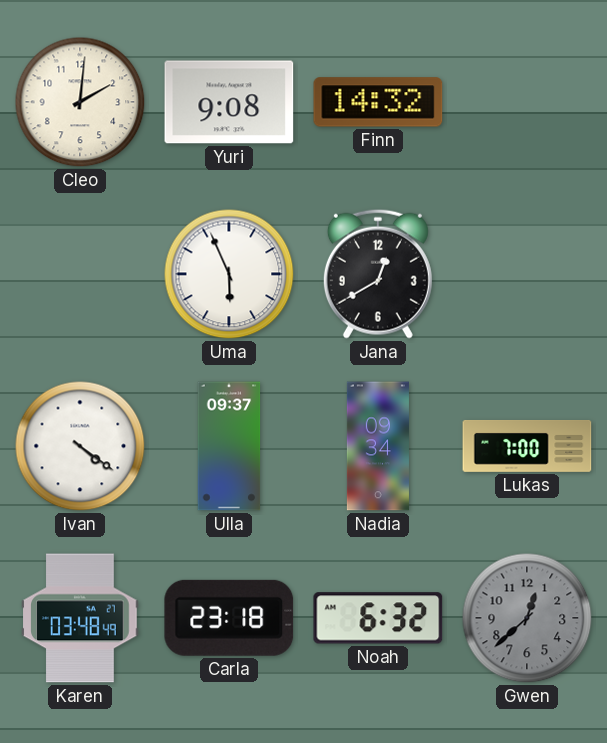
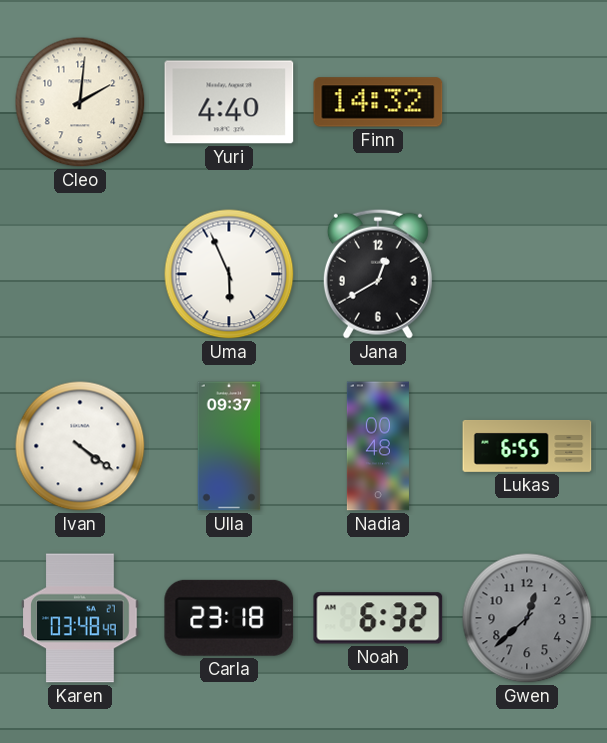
Yuri: 9:08 -> 4:40
Nadia: 09:34 -> 00:48
Lukas: 7:00 -> 6:55
